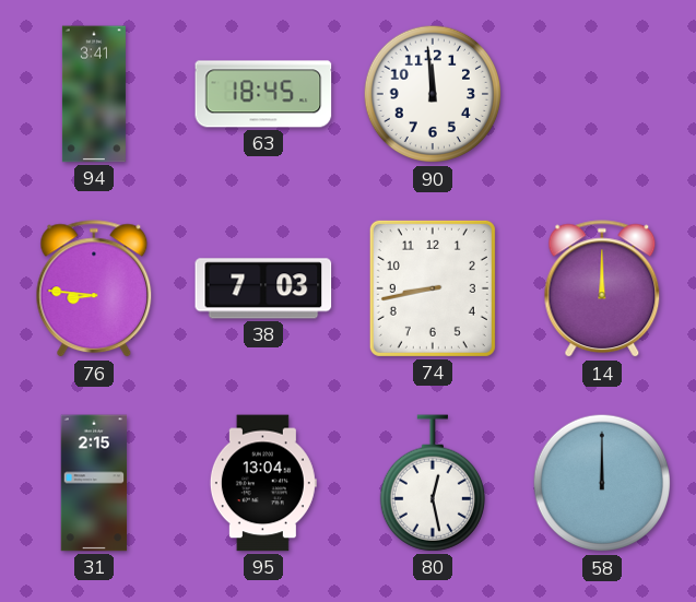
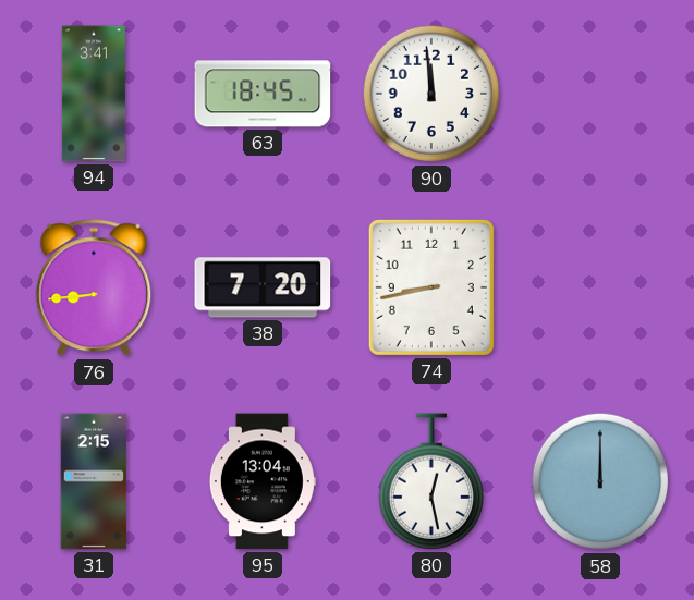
76: 8:46 -> 8:44
38: 7:03 -> 7:20
14: 12:00 -> none
